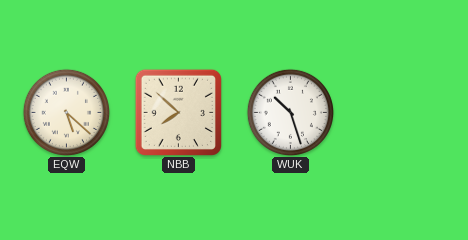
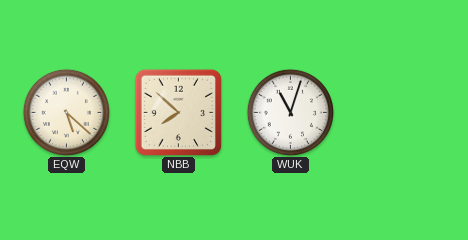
WUK: 10:27 -> 11:03
